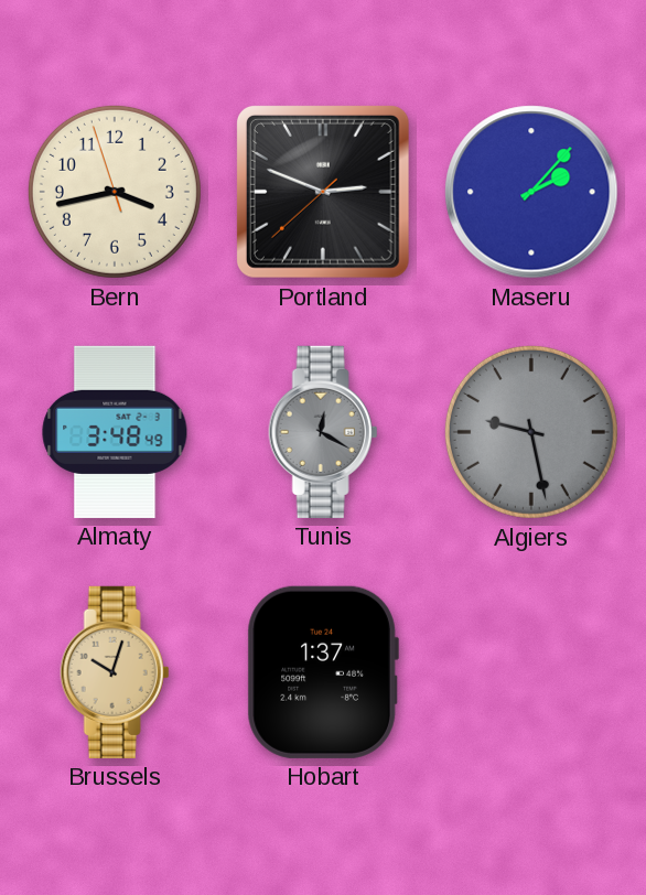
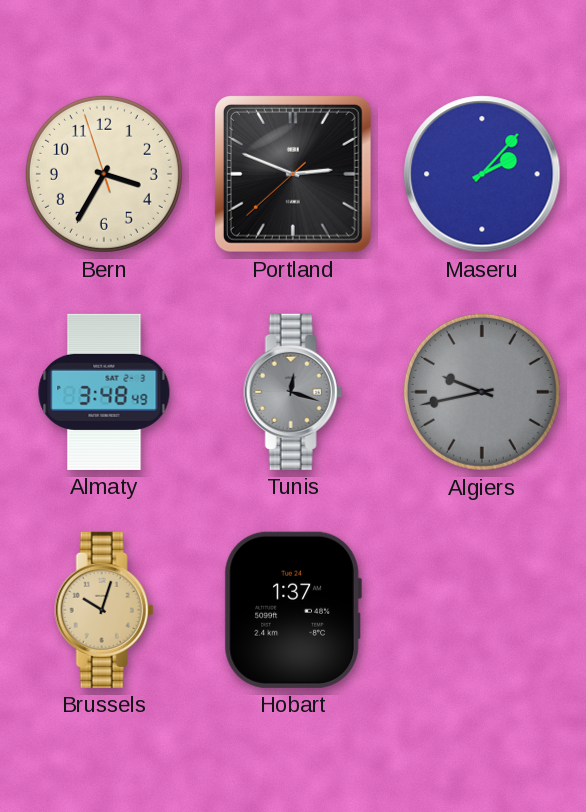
Bern: 3:42 -> 3:34
Tunis: 12:20 -> 12:18
Algiers: 9:28 -> 9:43
